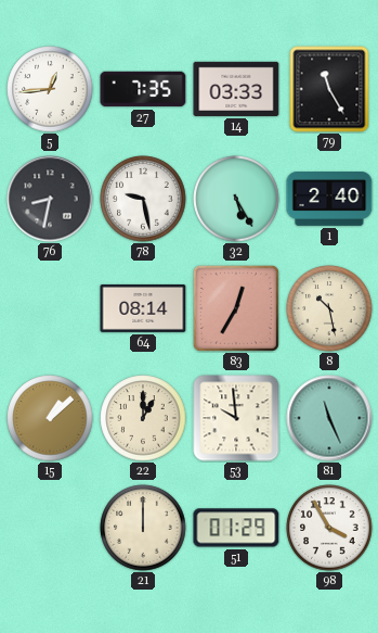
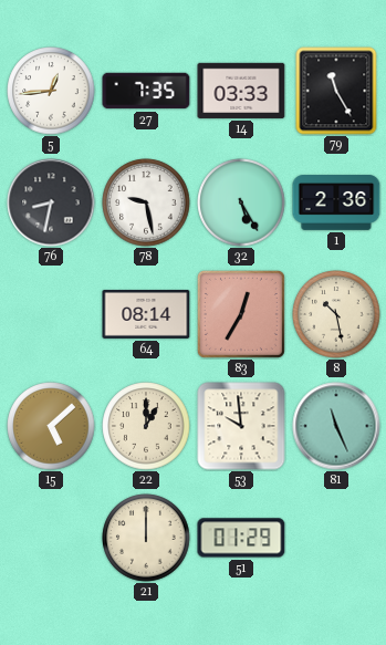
1: 2:40 -> 2:36
15: 1:08 -> 5:08
98: 3:55 -> none
